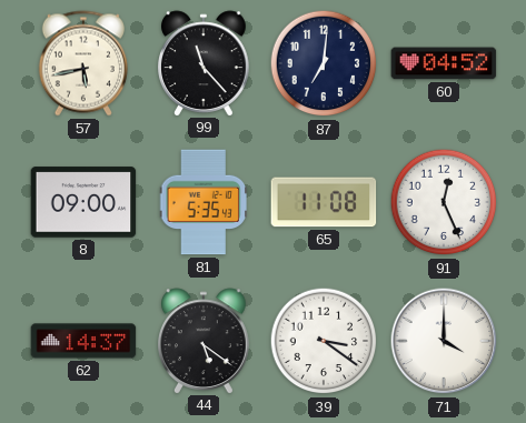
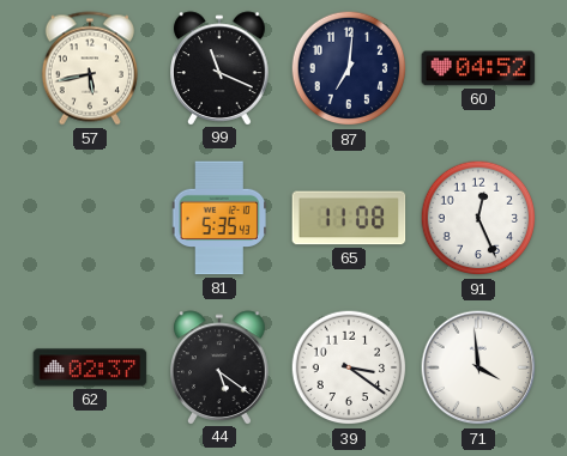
99: 11:23 -> 11:19
8: 09:00 -> none
62: 14:37 -> 02:37
71: 4:00 -> 3:59
